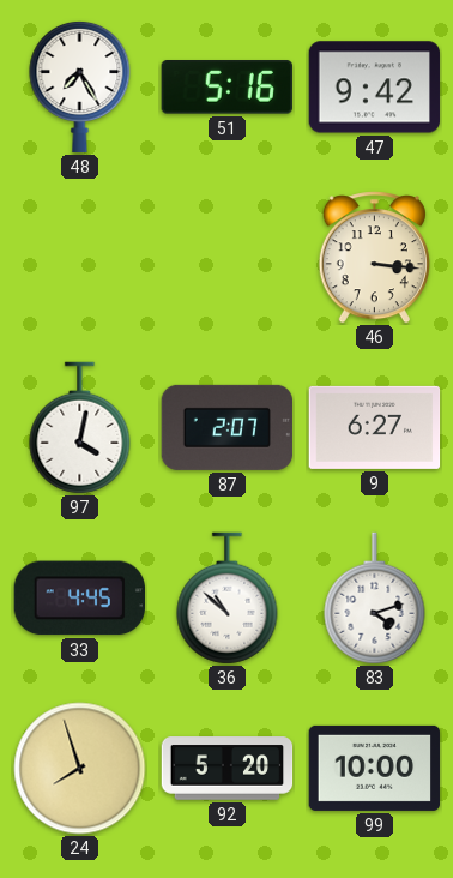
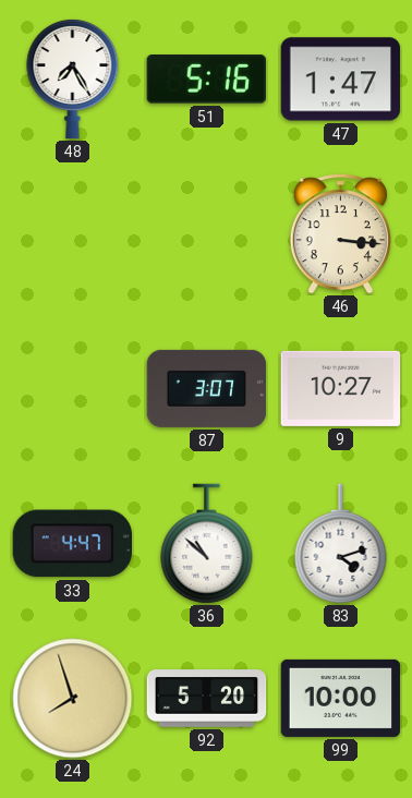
47: 9:42 -> 1:47
97: 4:02 -> none
87: 2:07 -> 3:07
9: 6:27 -> 10:27
33: 4:45 -> 4:47
